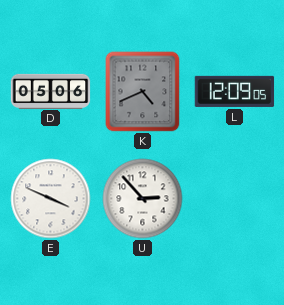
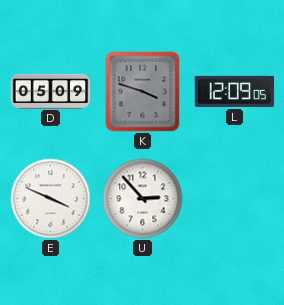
D: 05:06 -> 05:09
K: 4:41 -> 3:48
